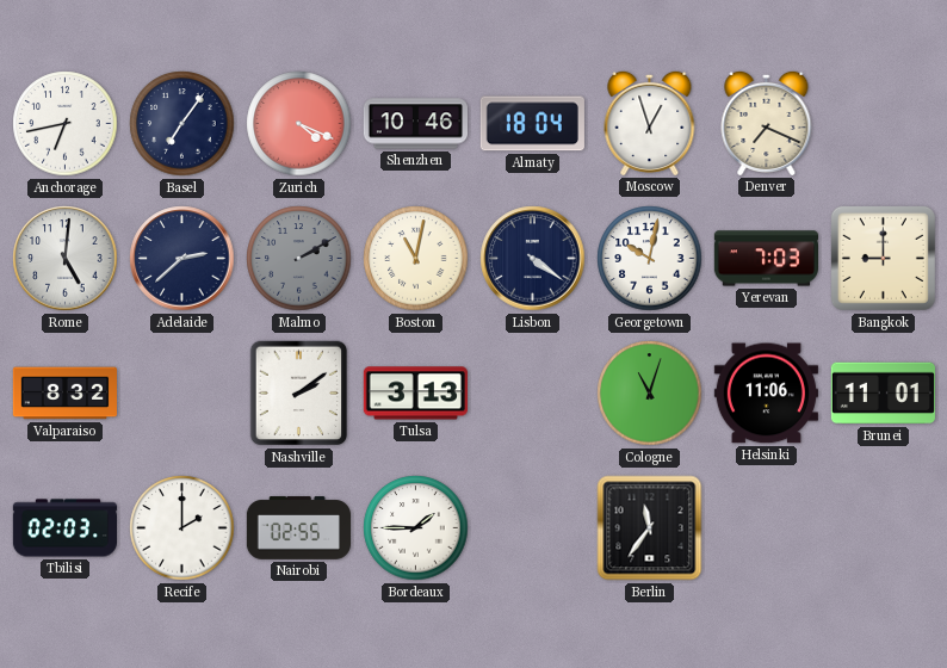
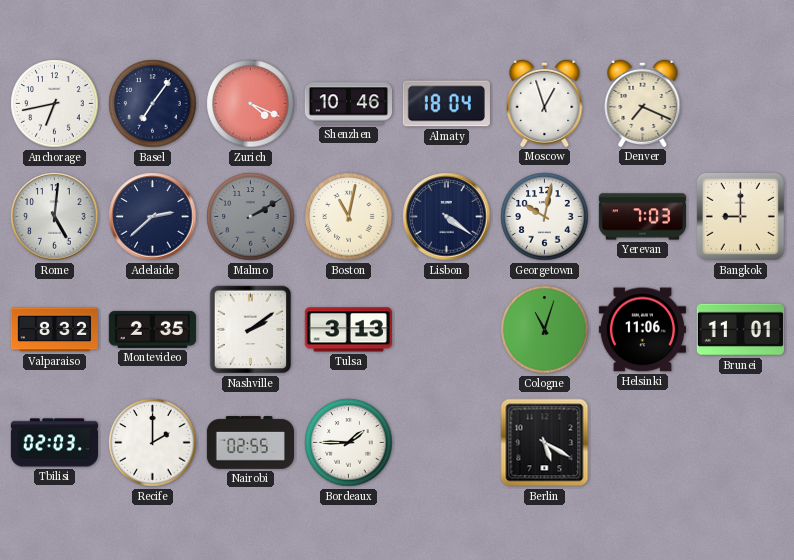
Montevideo: none -> 2:35
Berlin: 11:36 -> 5:20
